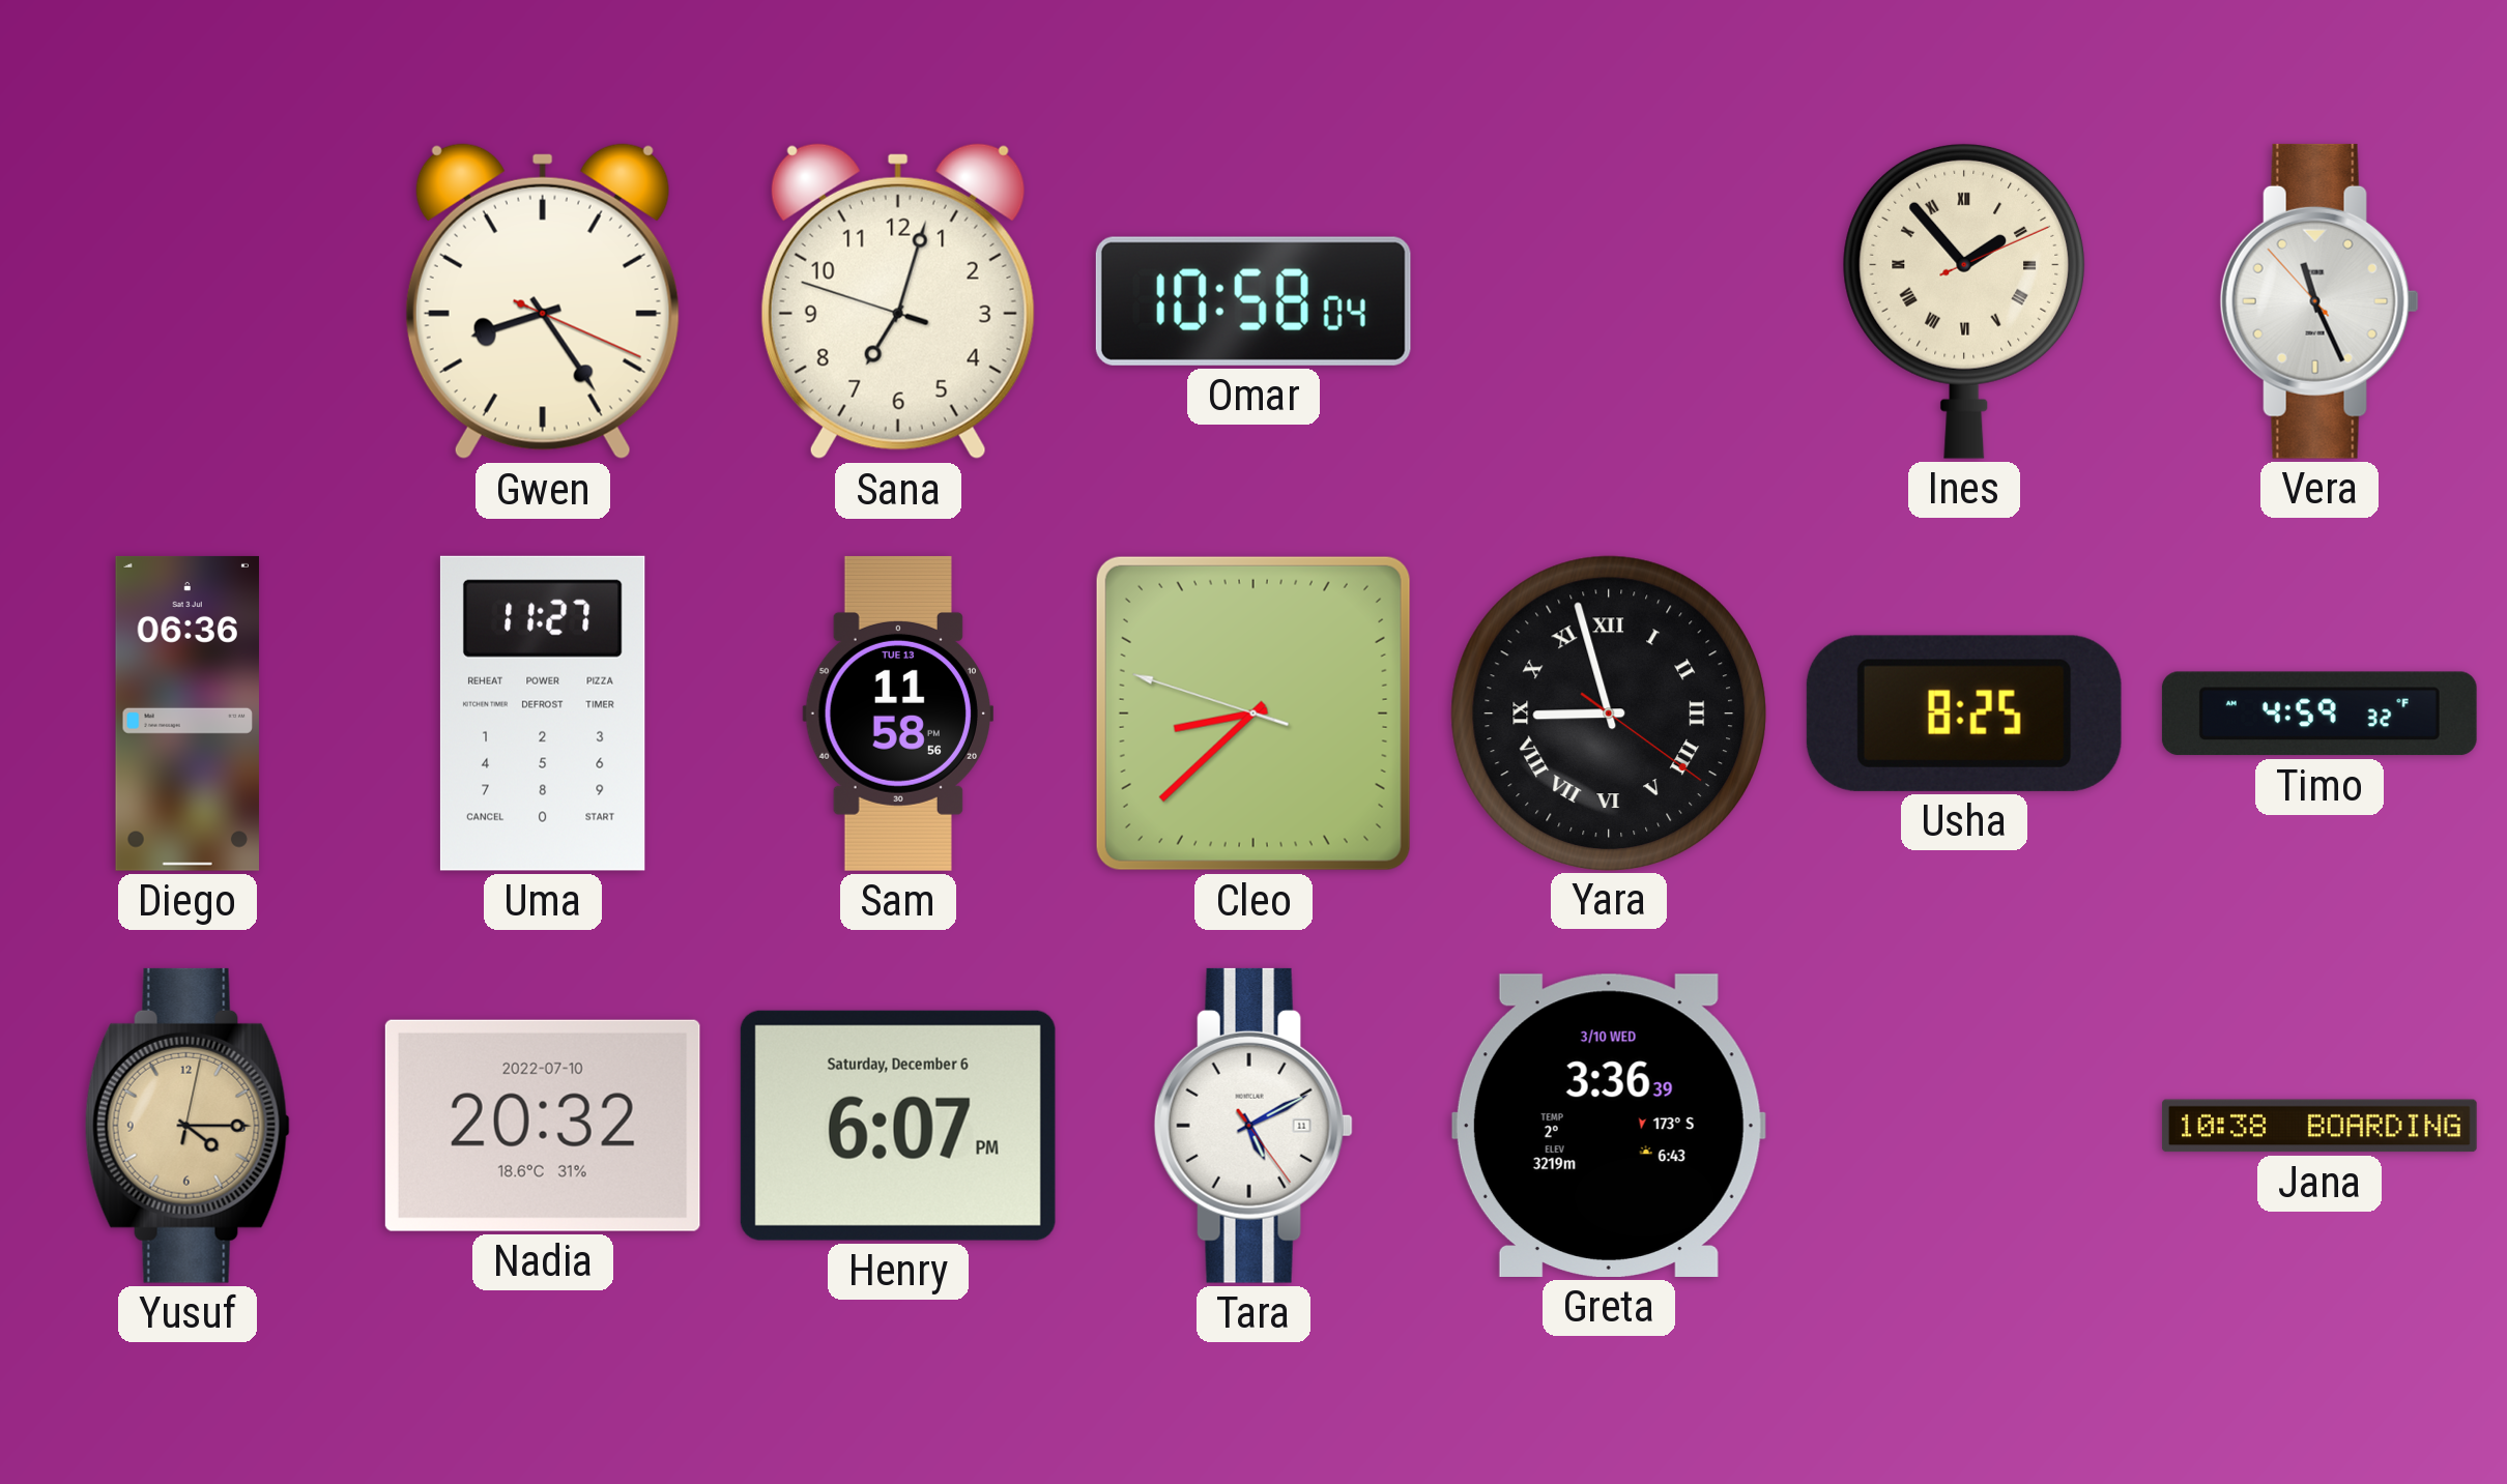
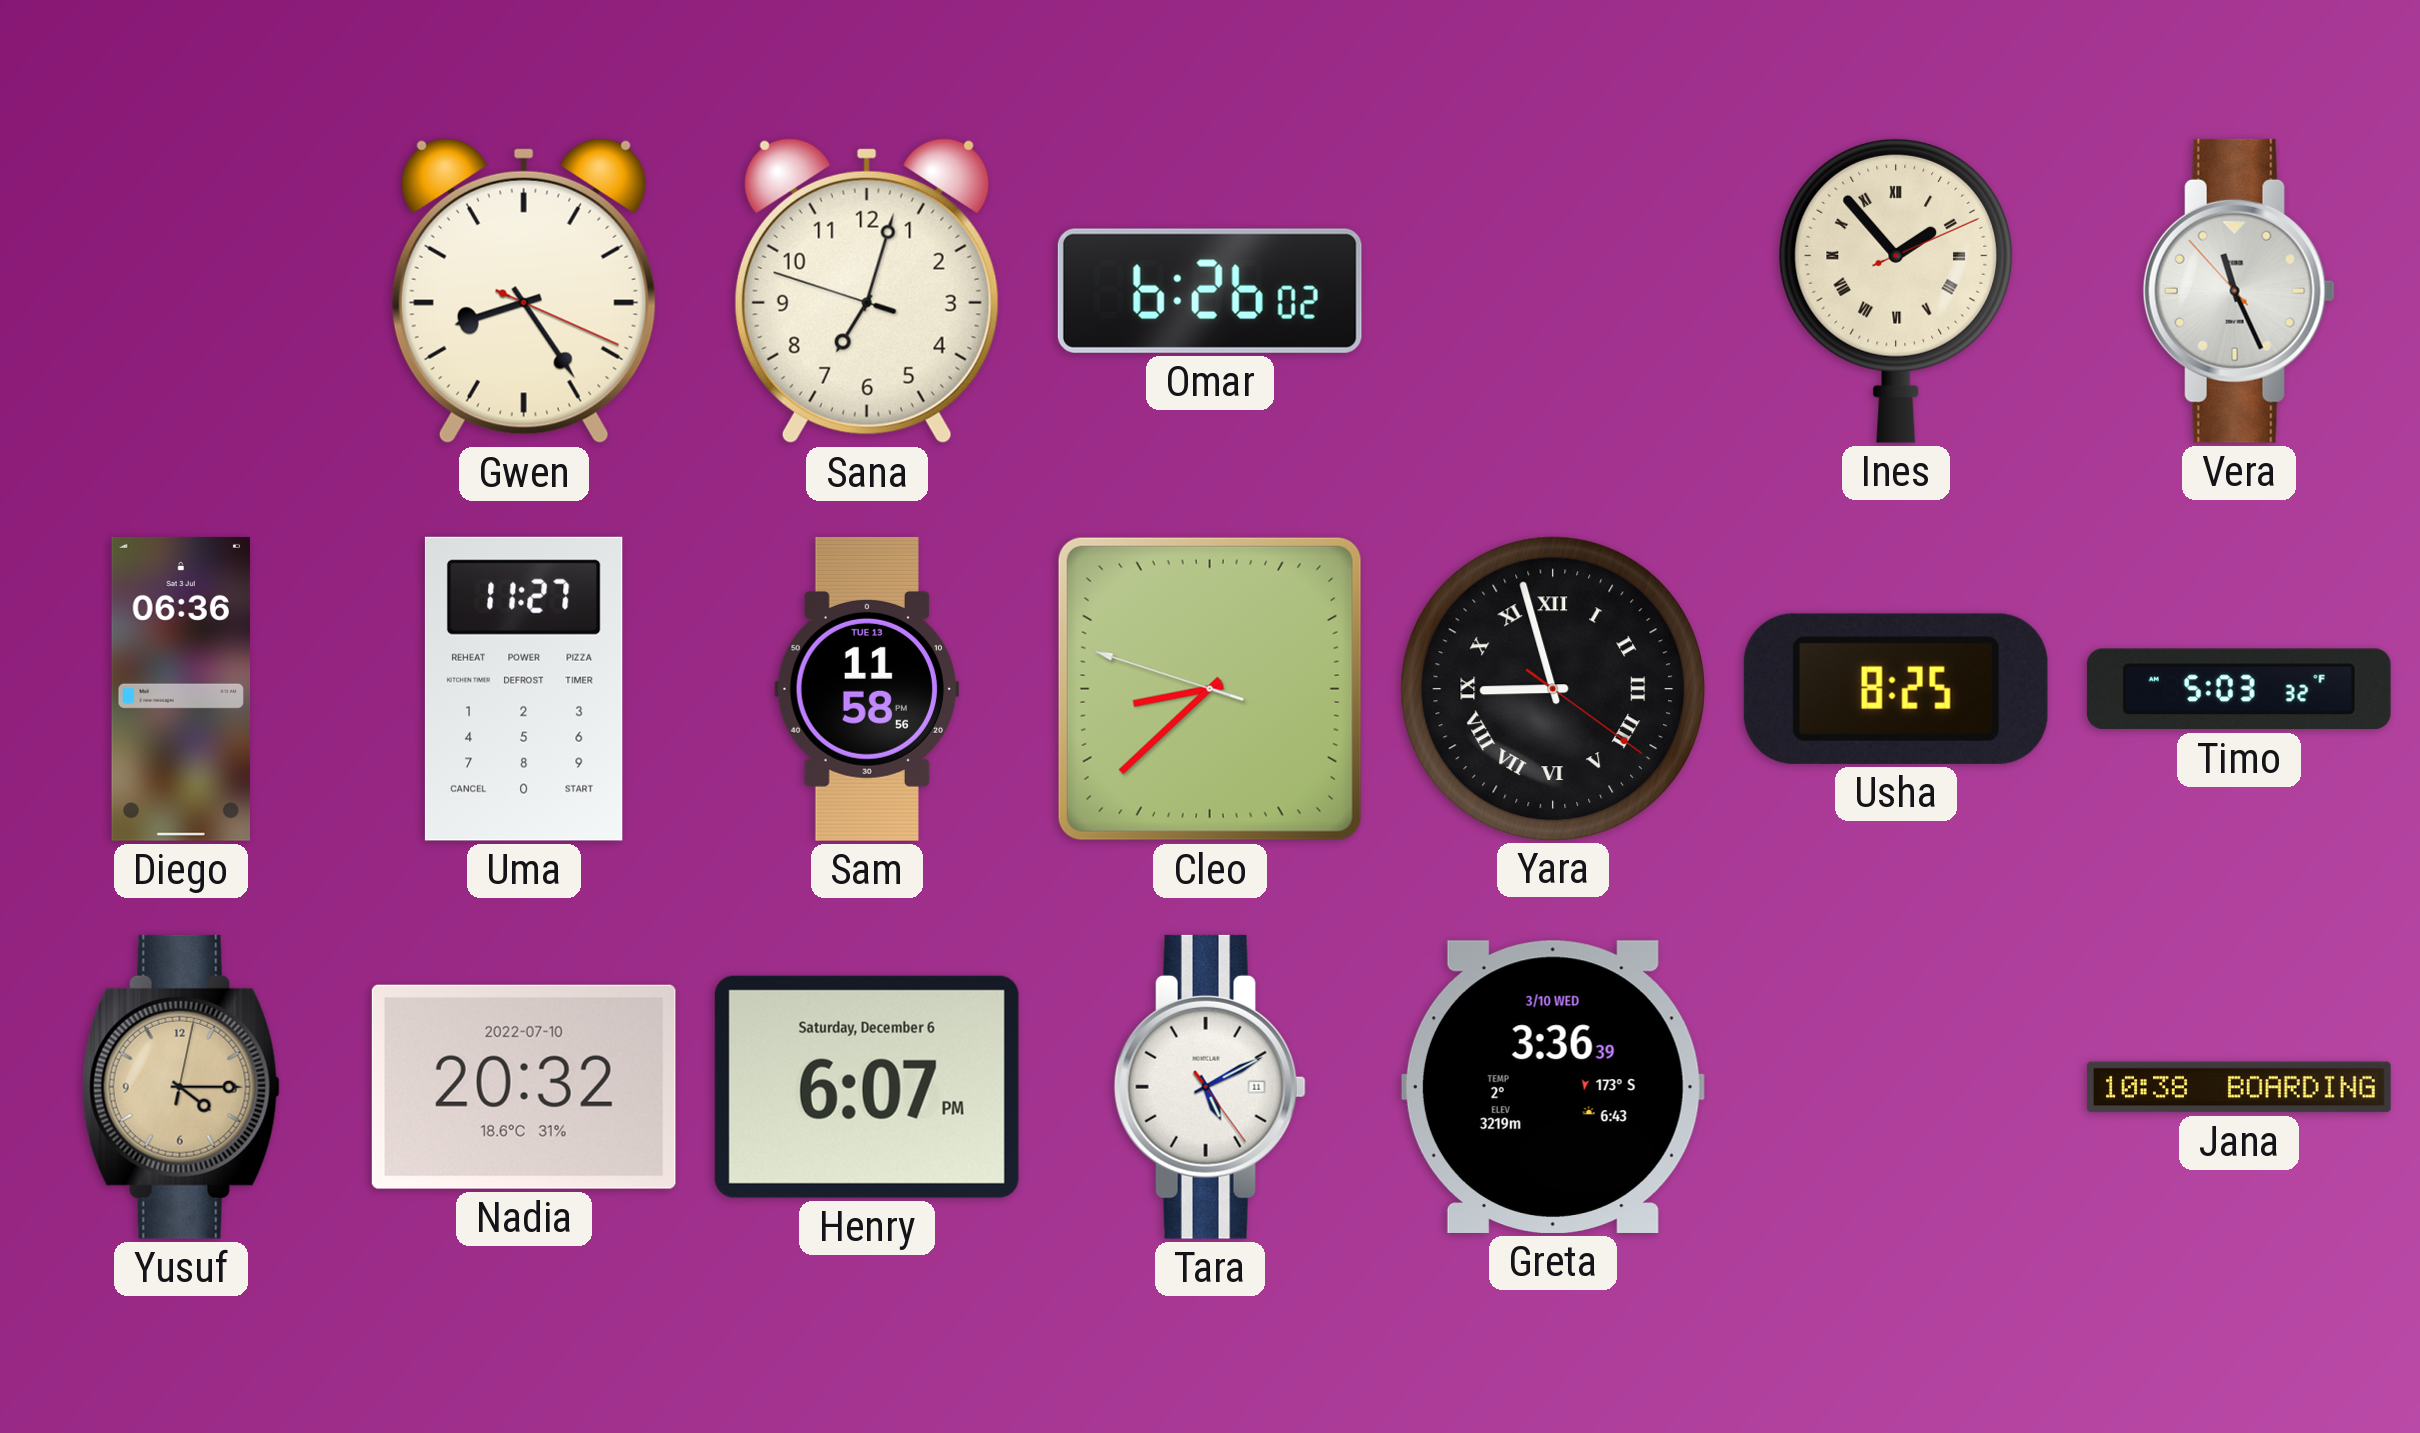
Omar: 10:58 -> 6:26
Timo: 4:59 -> 5:03
